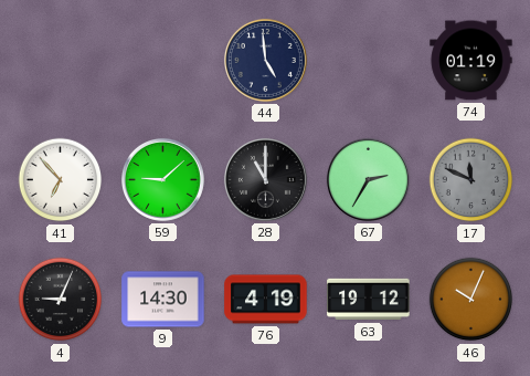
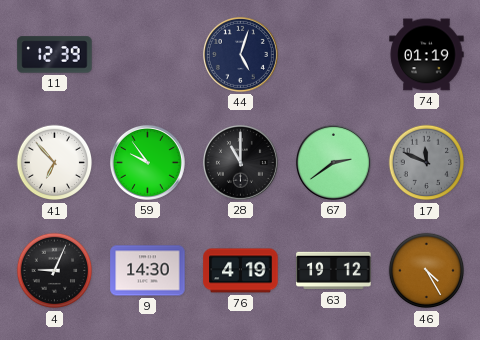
11: none -> 12:39
44: 4:59 -> 5:03
59: 9:08 -> 9:54
67: 2:35 -> 2:39
46: 10:04 -> 4:25
